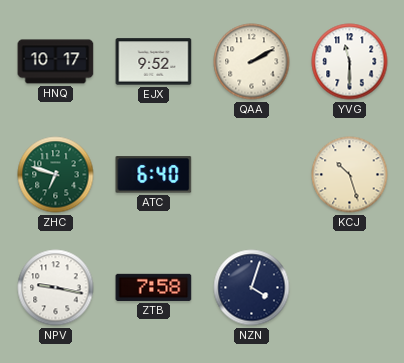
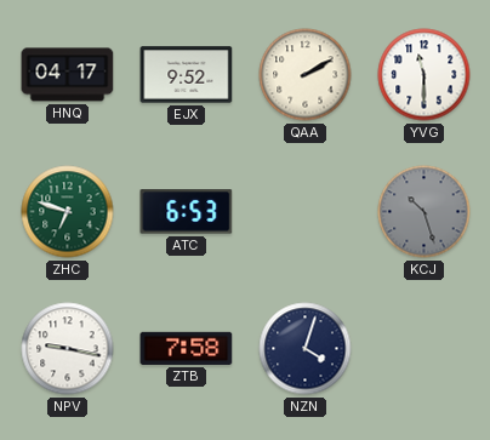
HNQ: 10:17 -> 04:17
ATC: 6:40 -> 6:53
KCJ dial: cream -> grey
